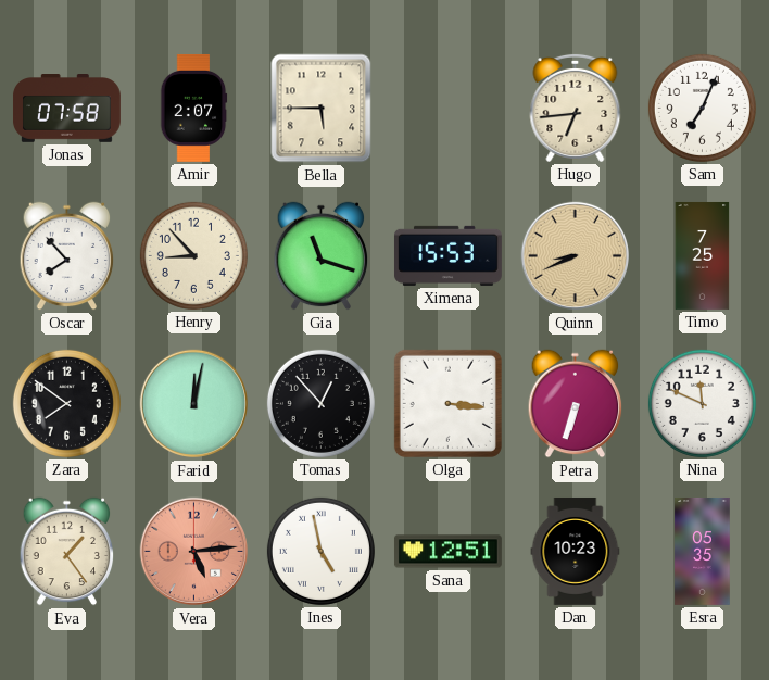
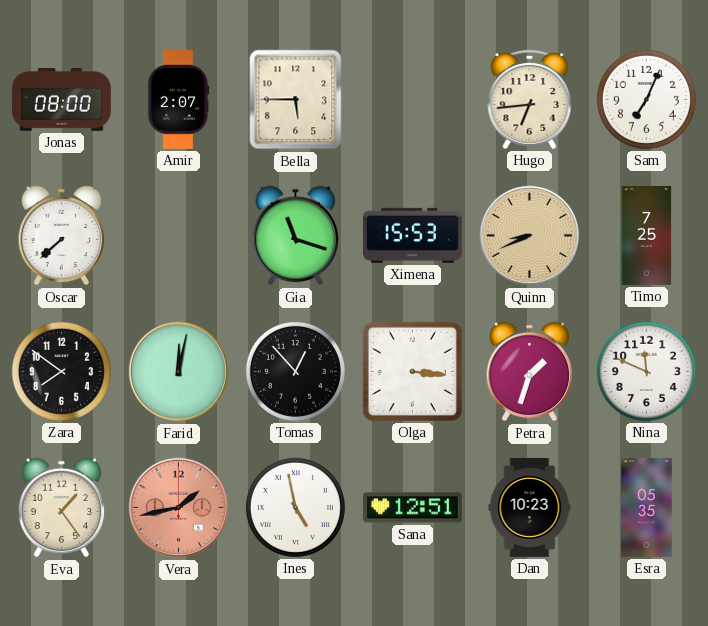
Jonas: 07:58 -> 08:00
Oscar: 7:53 -> 7:38
Henry: 8:53 -> none
Petra: 6:33 -> 1:33
Vera: 5:14 -> 1:43
